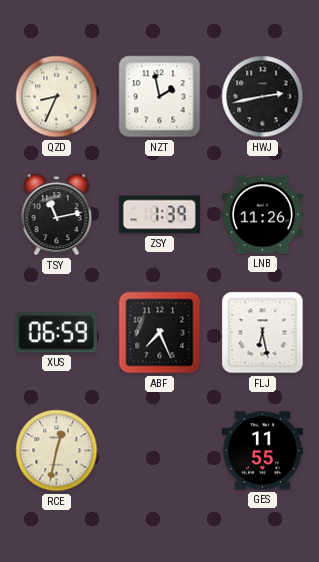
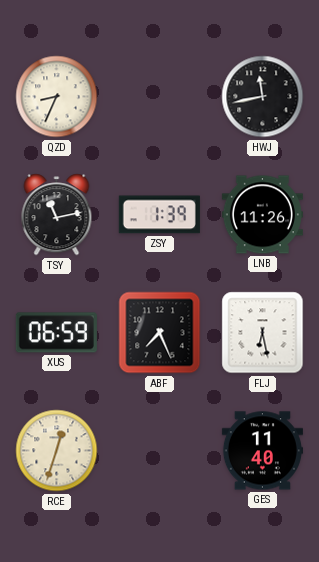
NZT: 1:58 -> none
HWJ: 2:43 -> 11:43
RCE: 12:32 -> 12:33
GES: 11:55 -> 11:40
